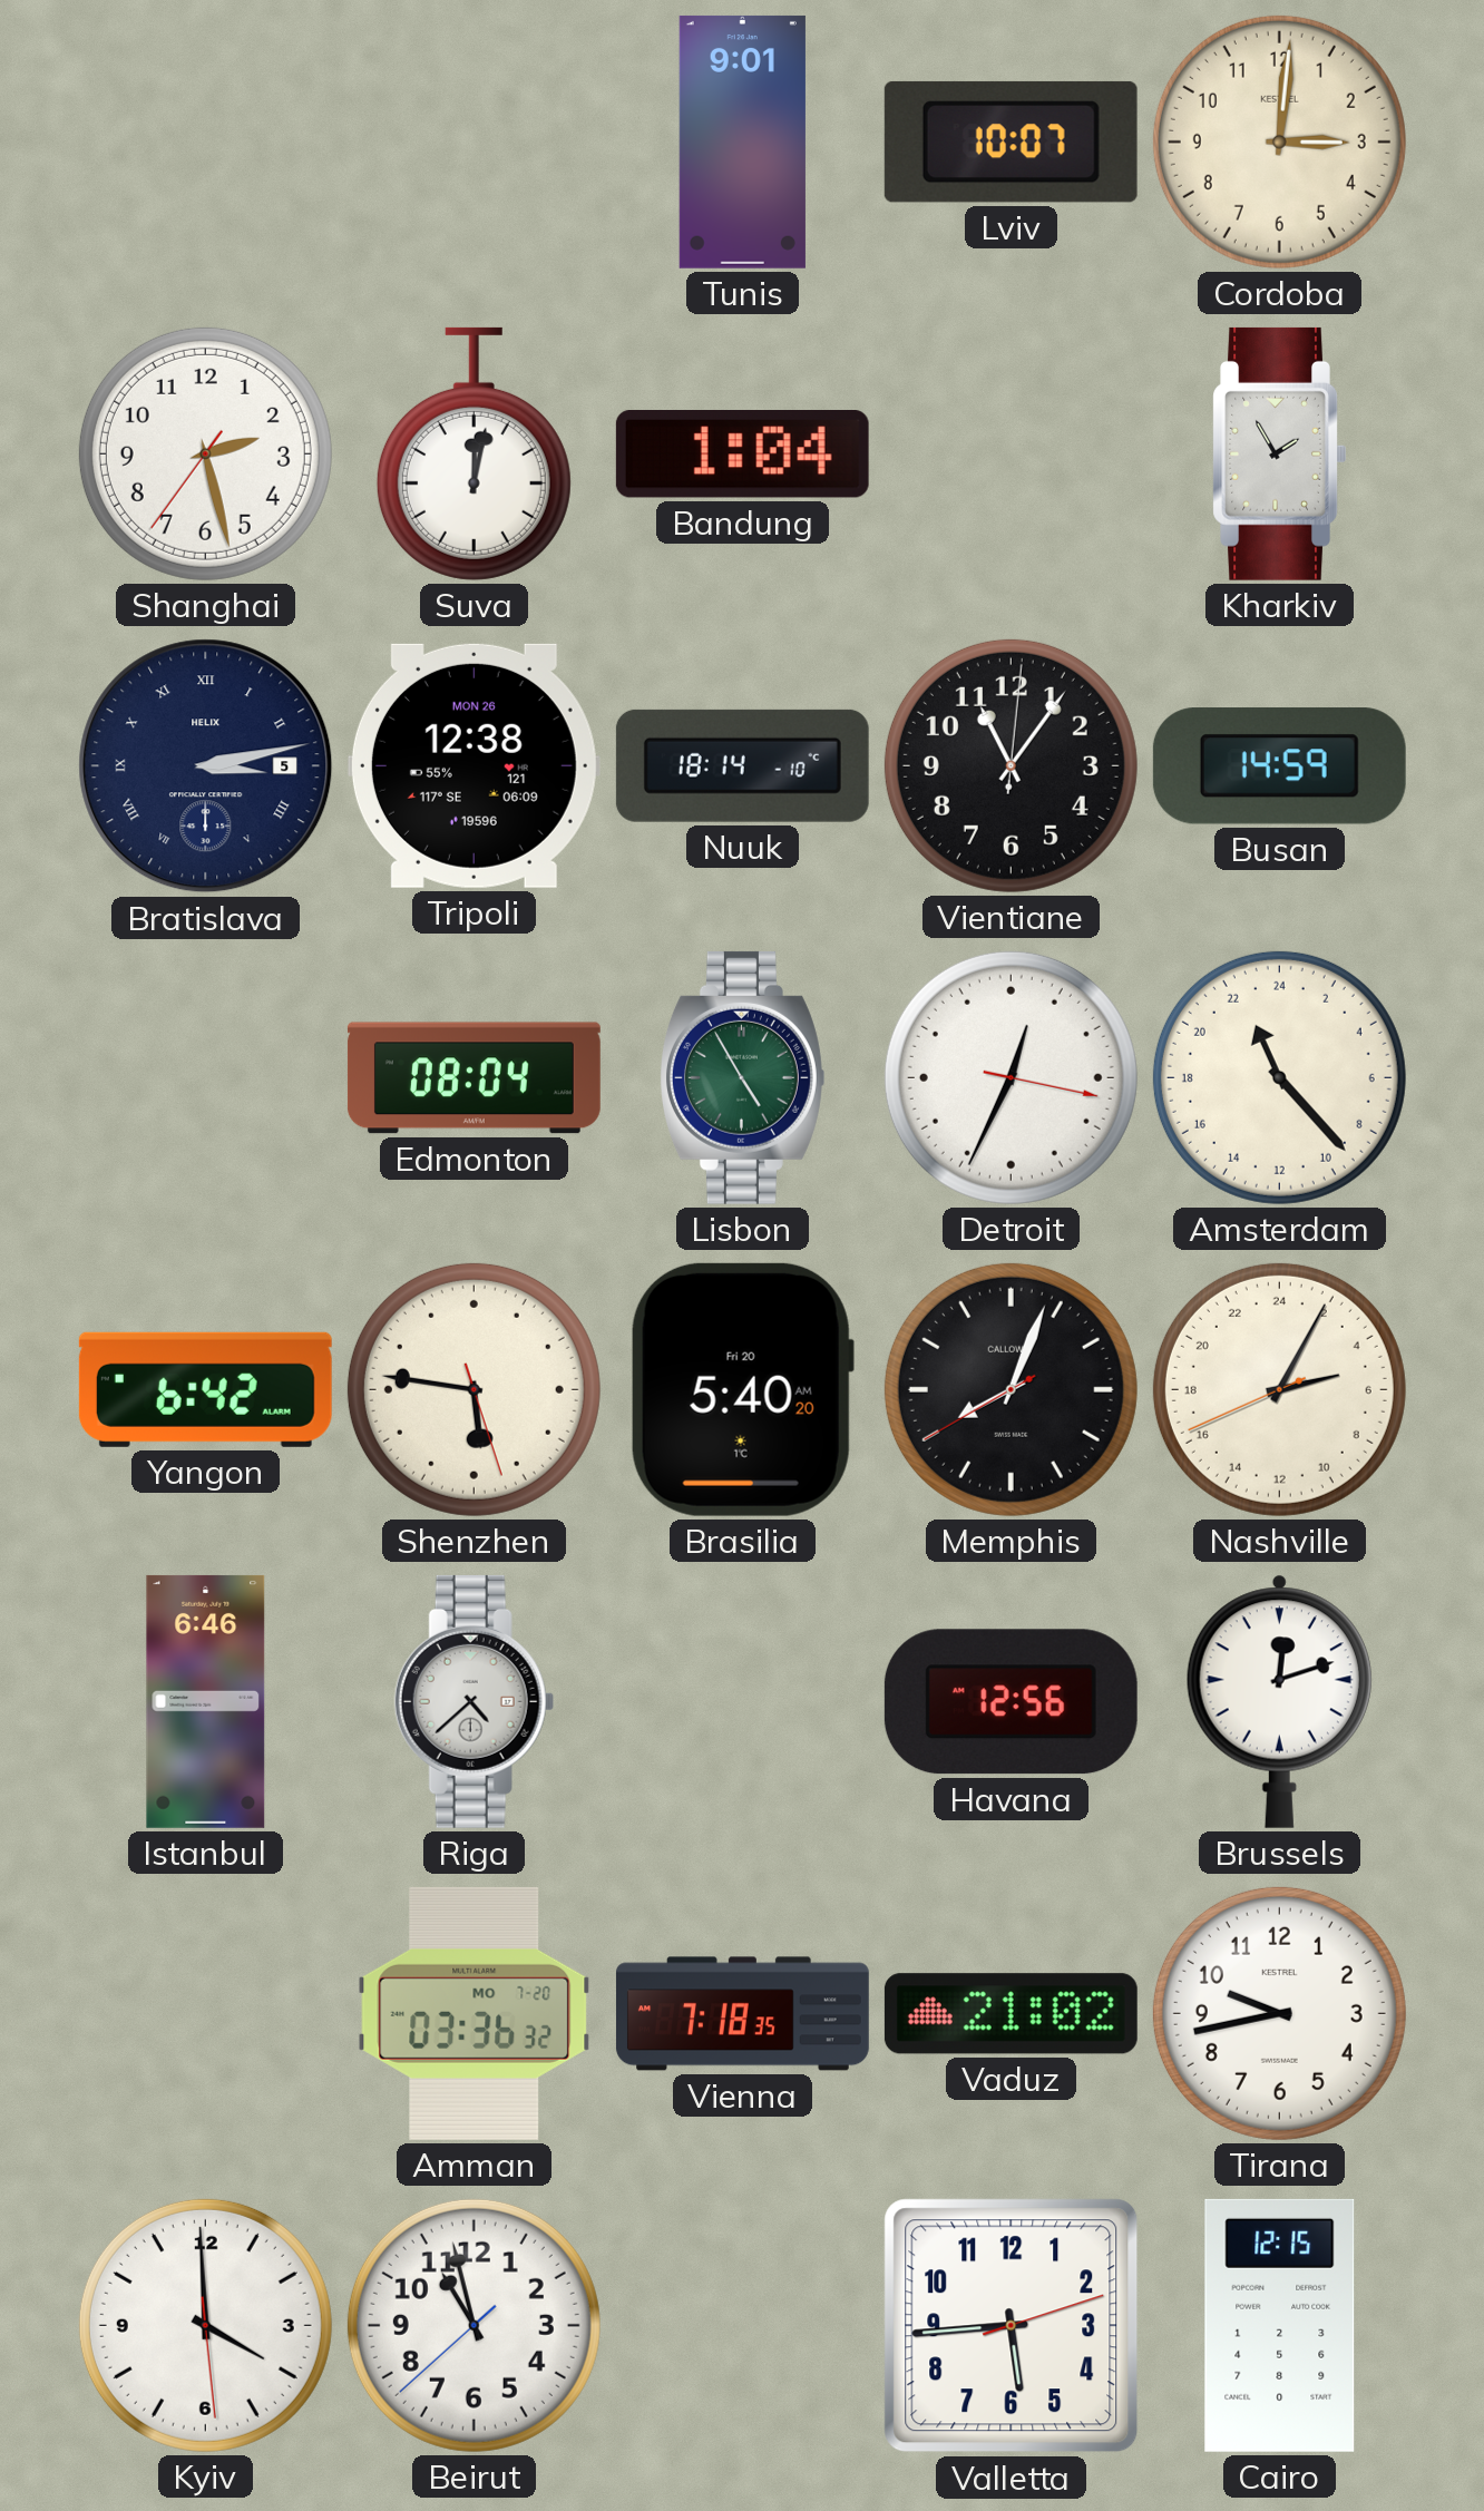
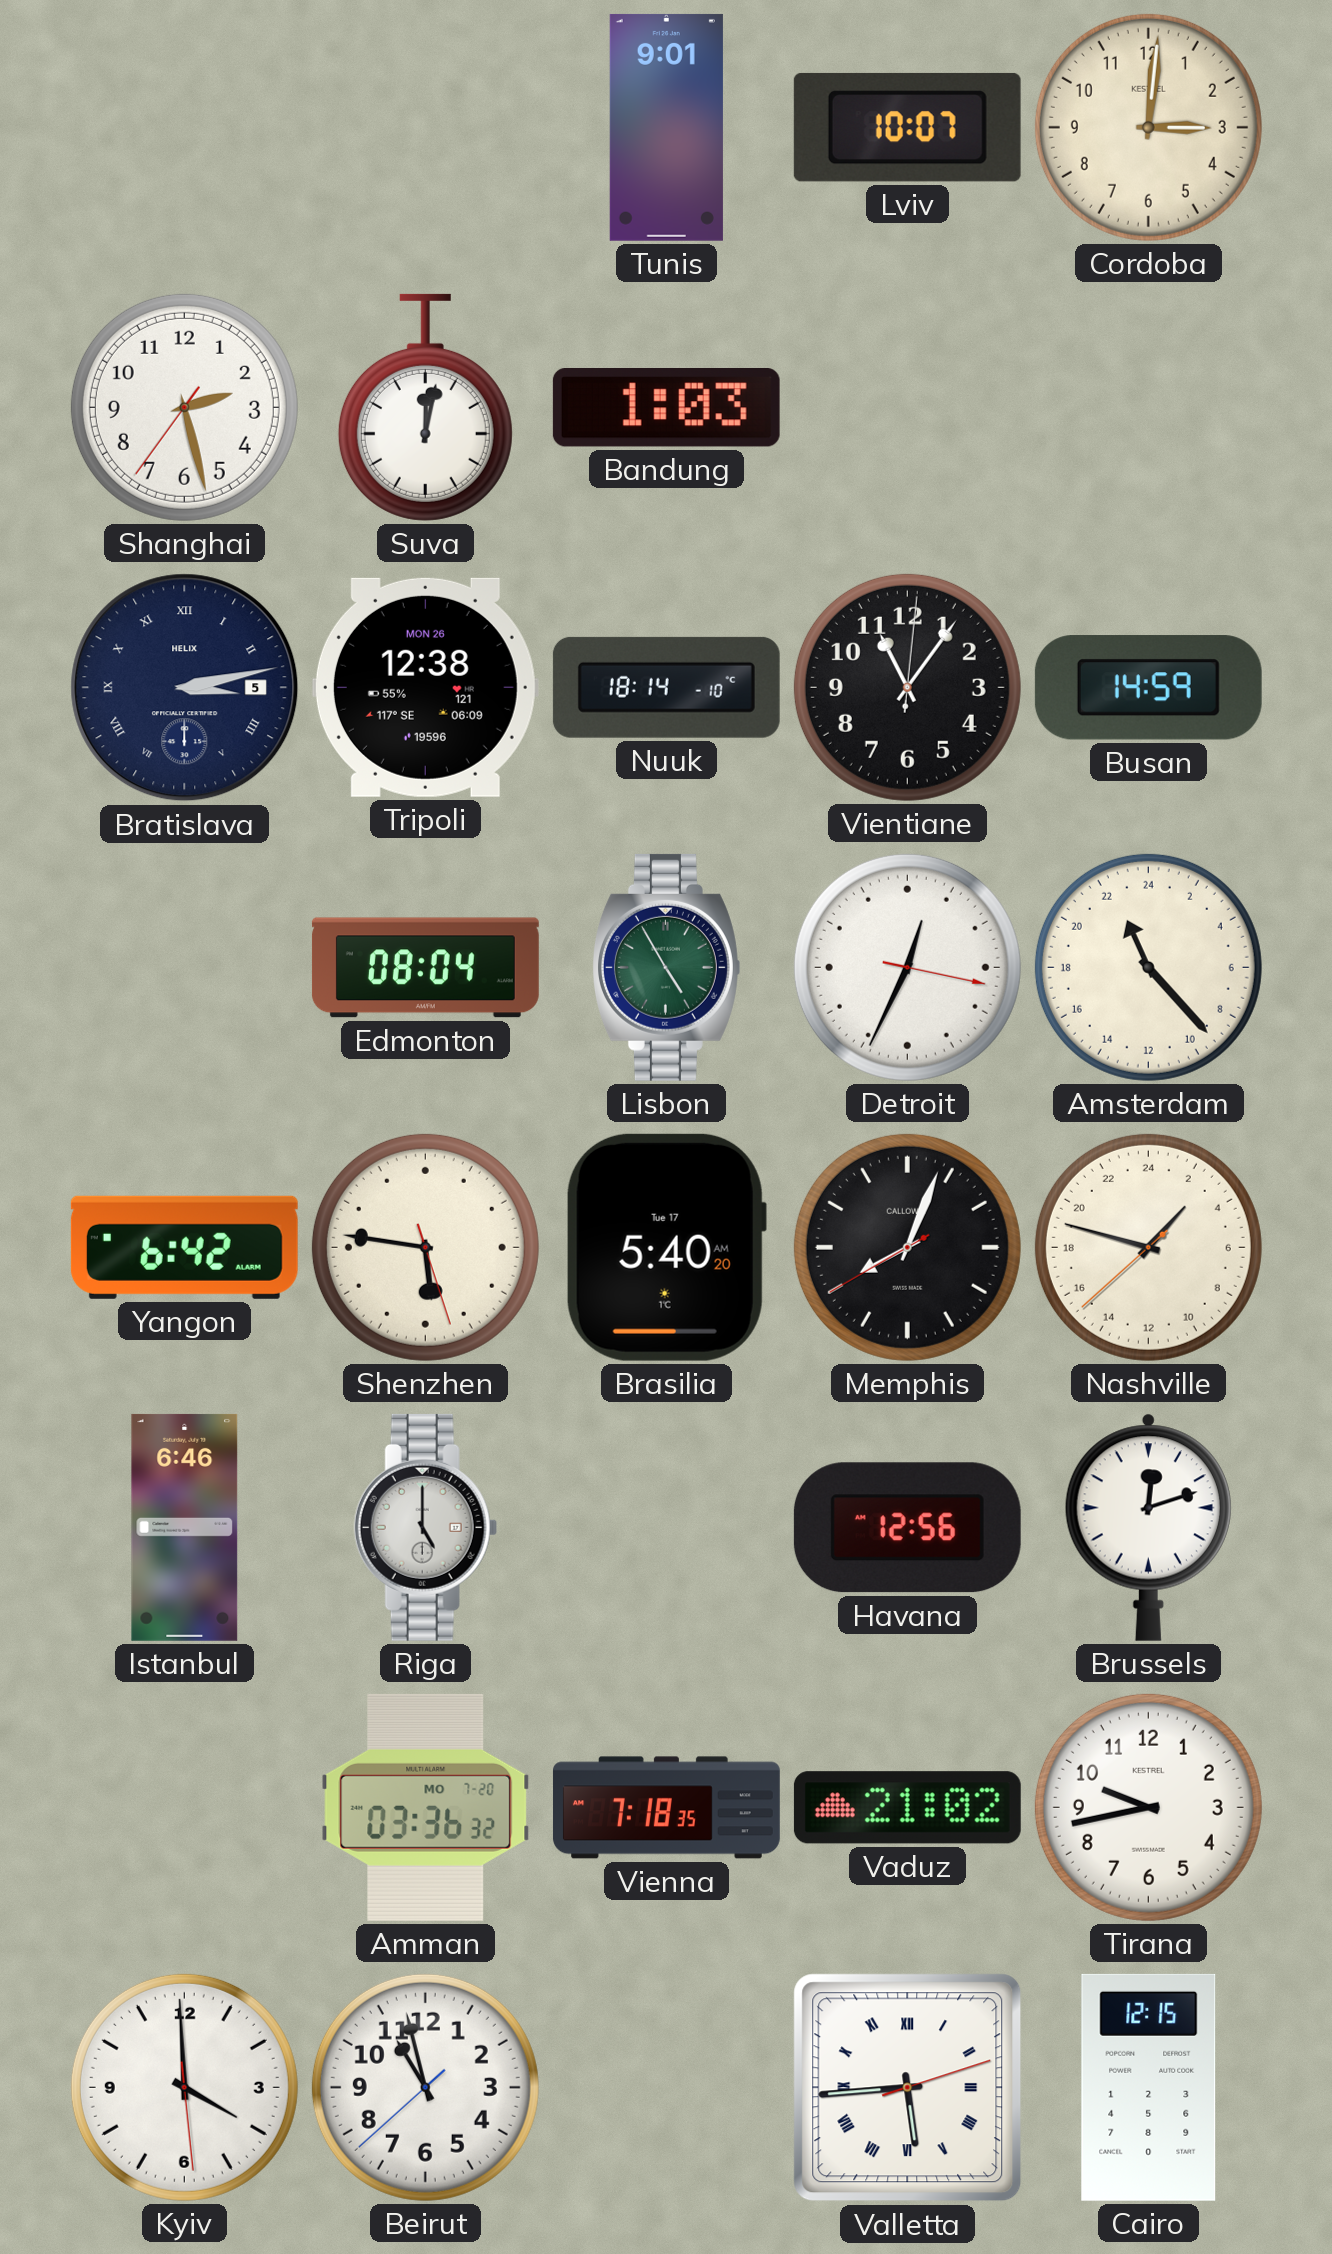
Bandung: 1:04 -> 1:03
Kharkiv: 1:55 -> none
Brasilia date: Fri 20 -> Tue 17
Nashville: 5:04 -> 2:47
Riga: 4:38 -> 5:00
Valletta numerals: Arabic -> Roman
